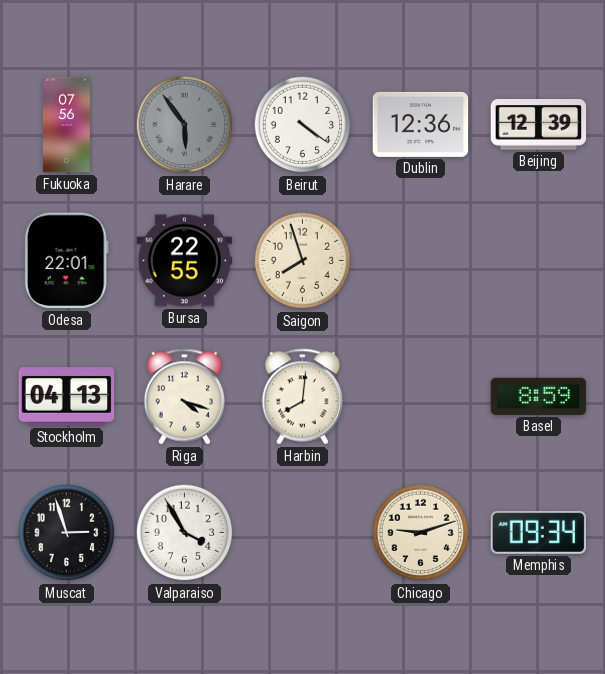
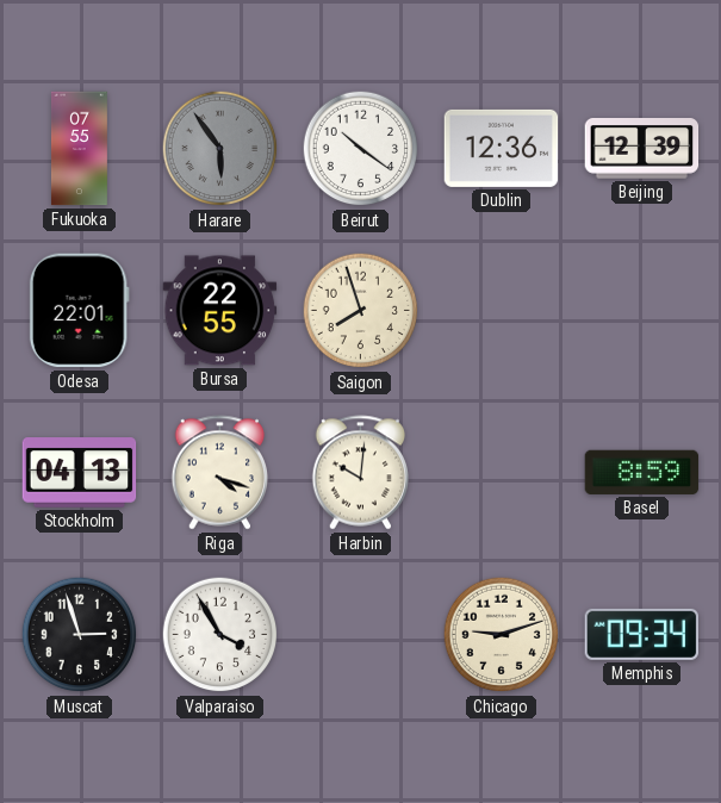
Fukuoka: 07:56 -> 07:55
Beirut: 4:21 -> 10:21
Harbin: 8:01 -> 10:01
